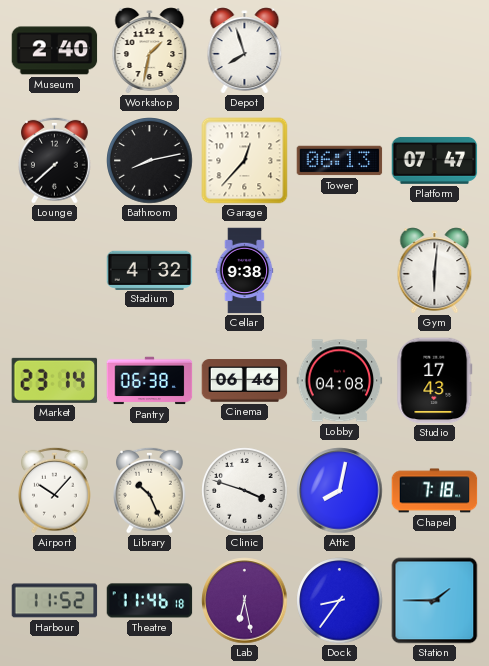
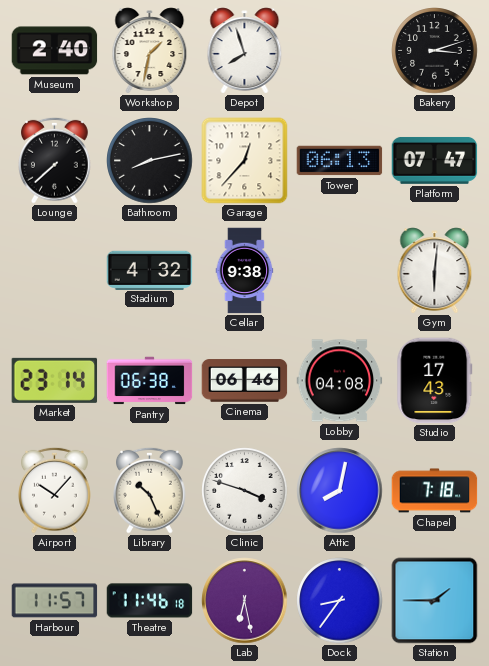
Bakery: none -> 3:12
Harbour: 11:52 -> 11:57
